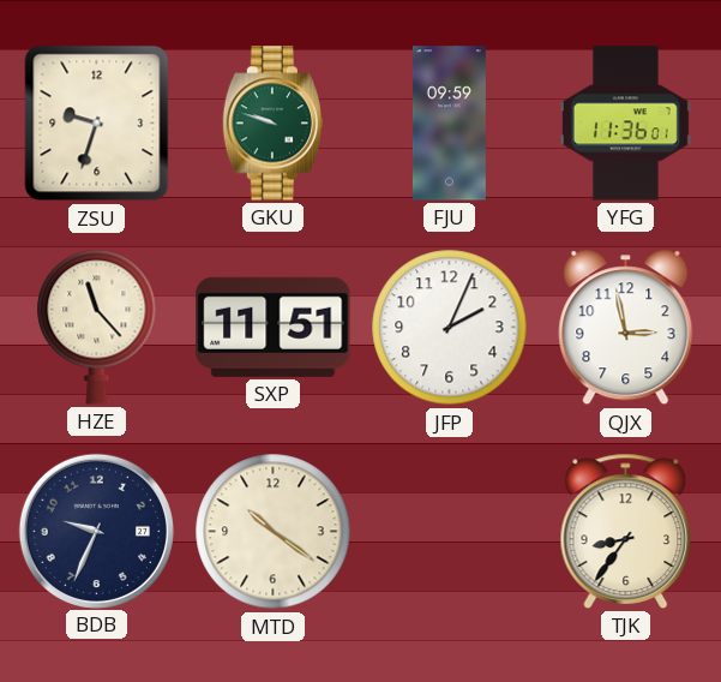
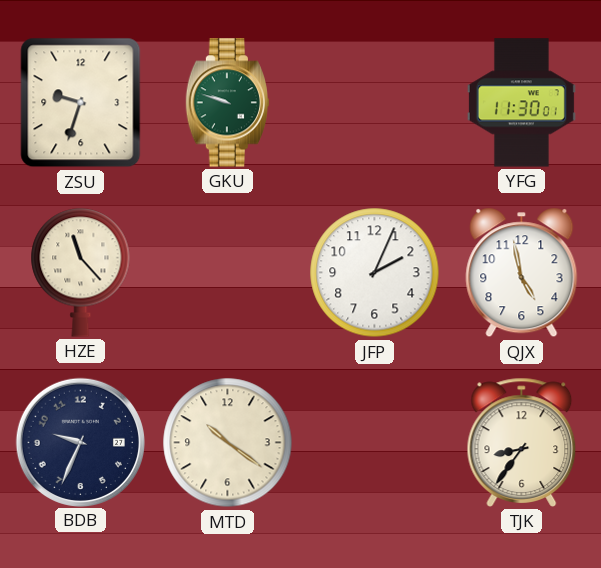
FJU: 09:59 -> none
YFG: 11:36 -> 11:30
SXP: 11:51 -> none
QJX: 2:58 -> 4:58
